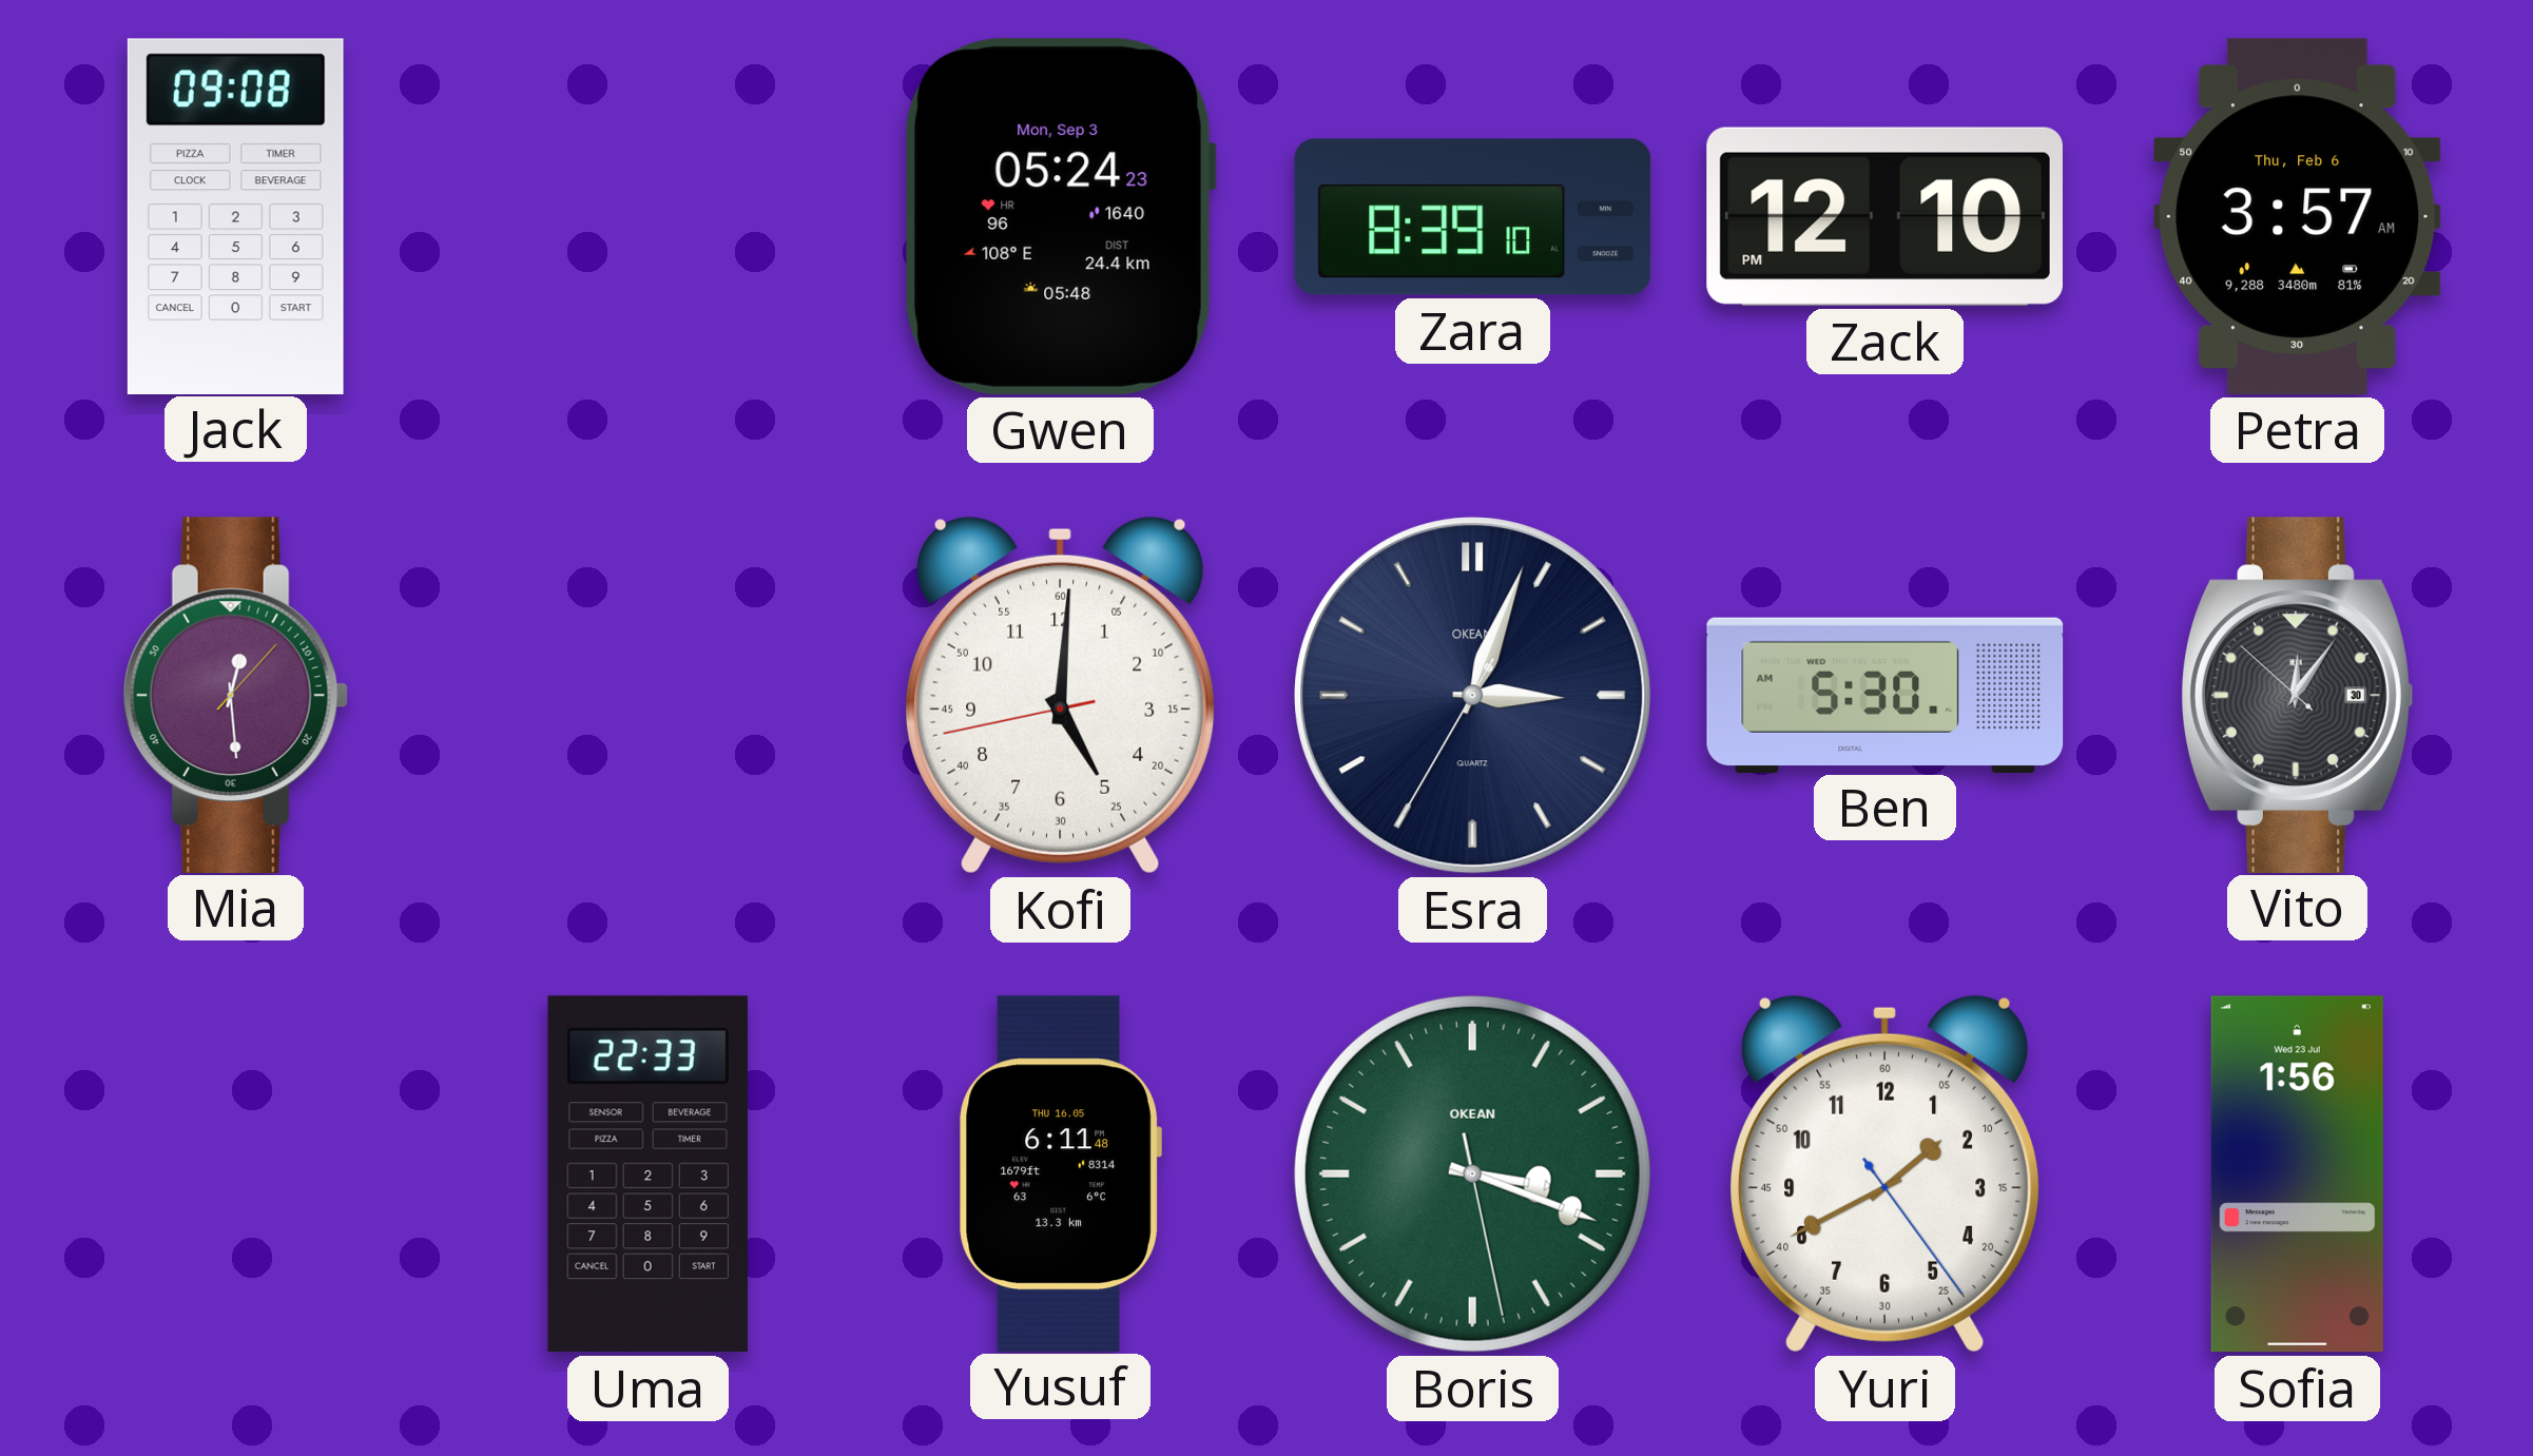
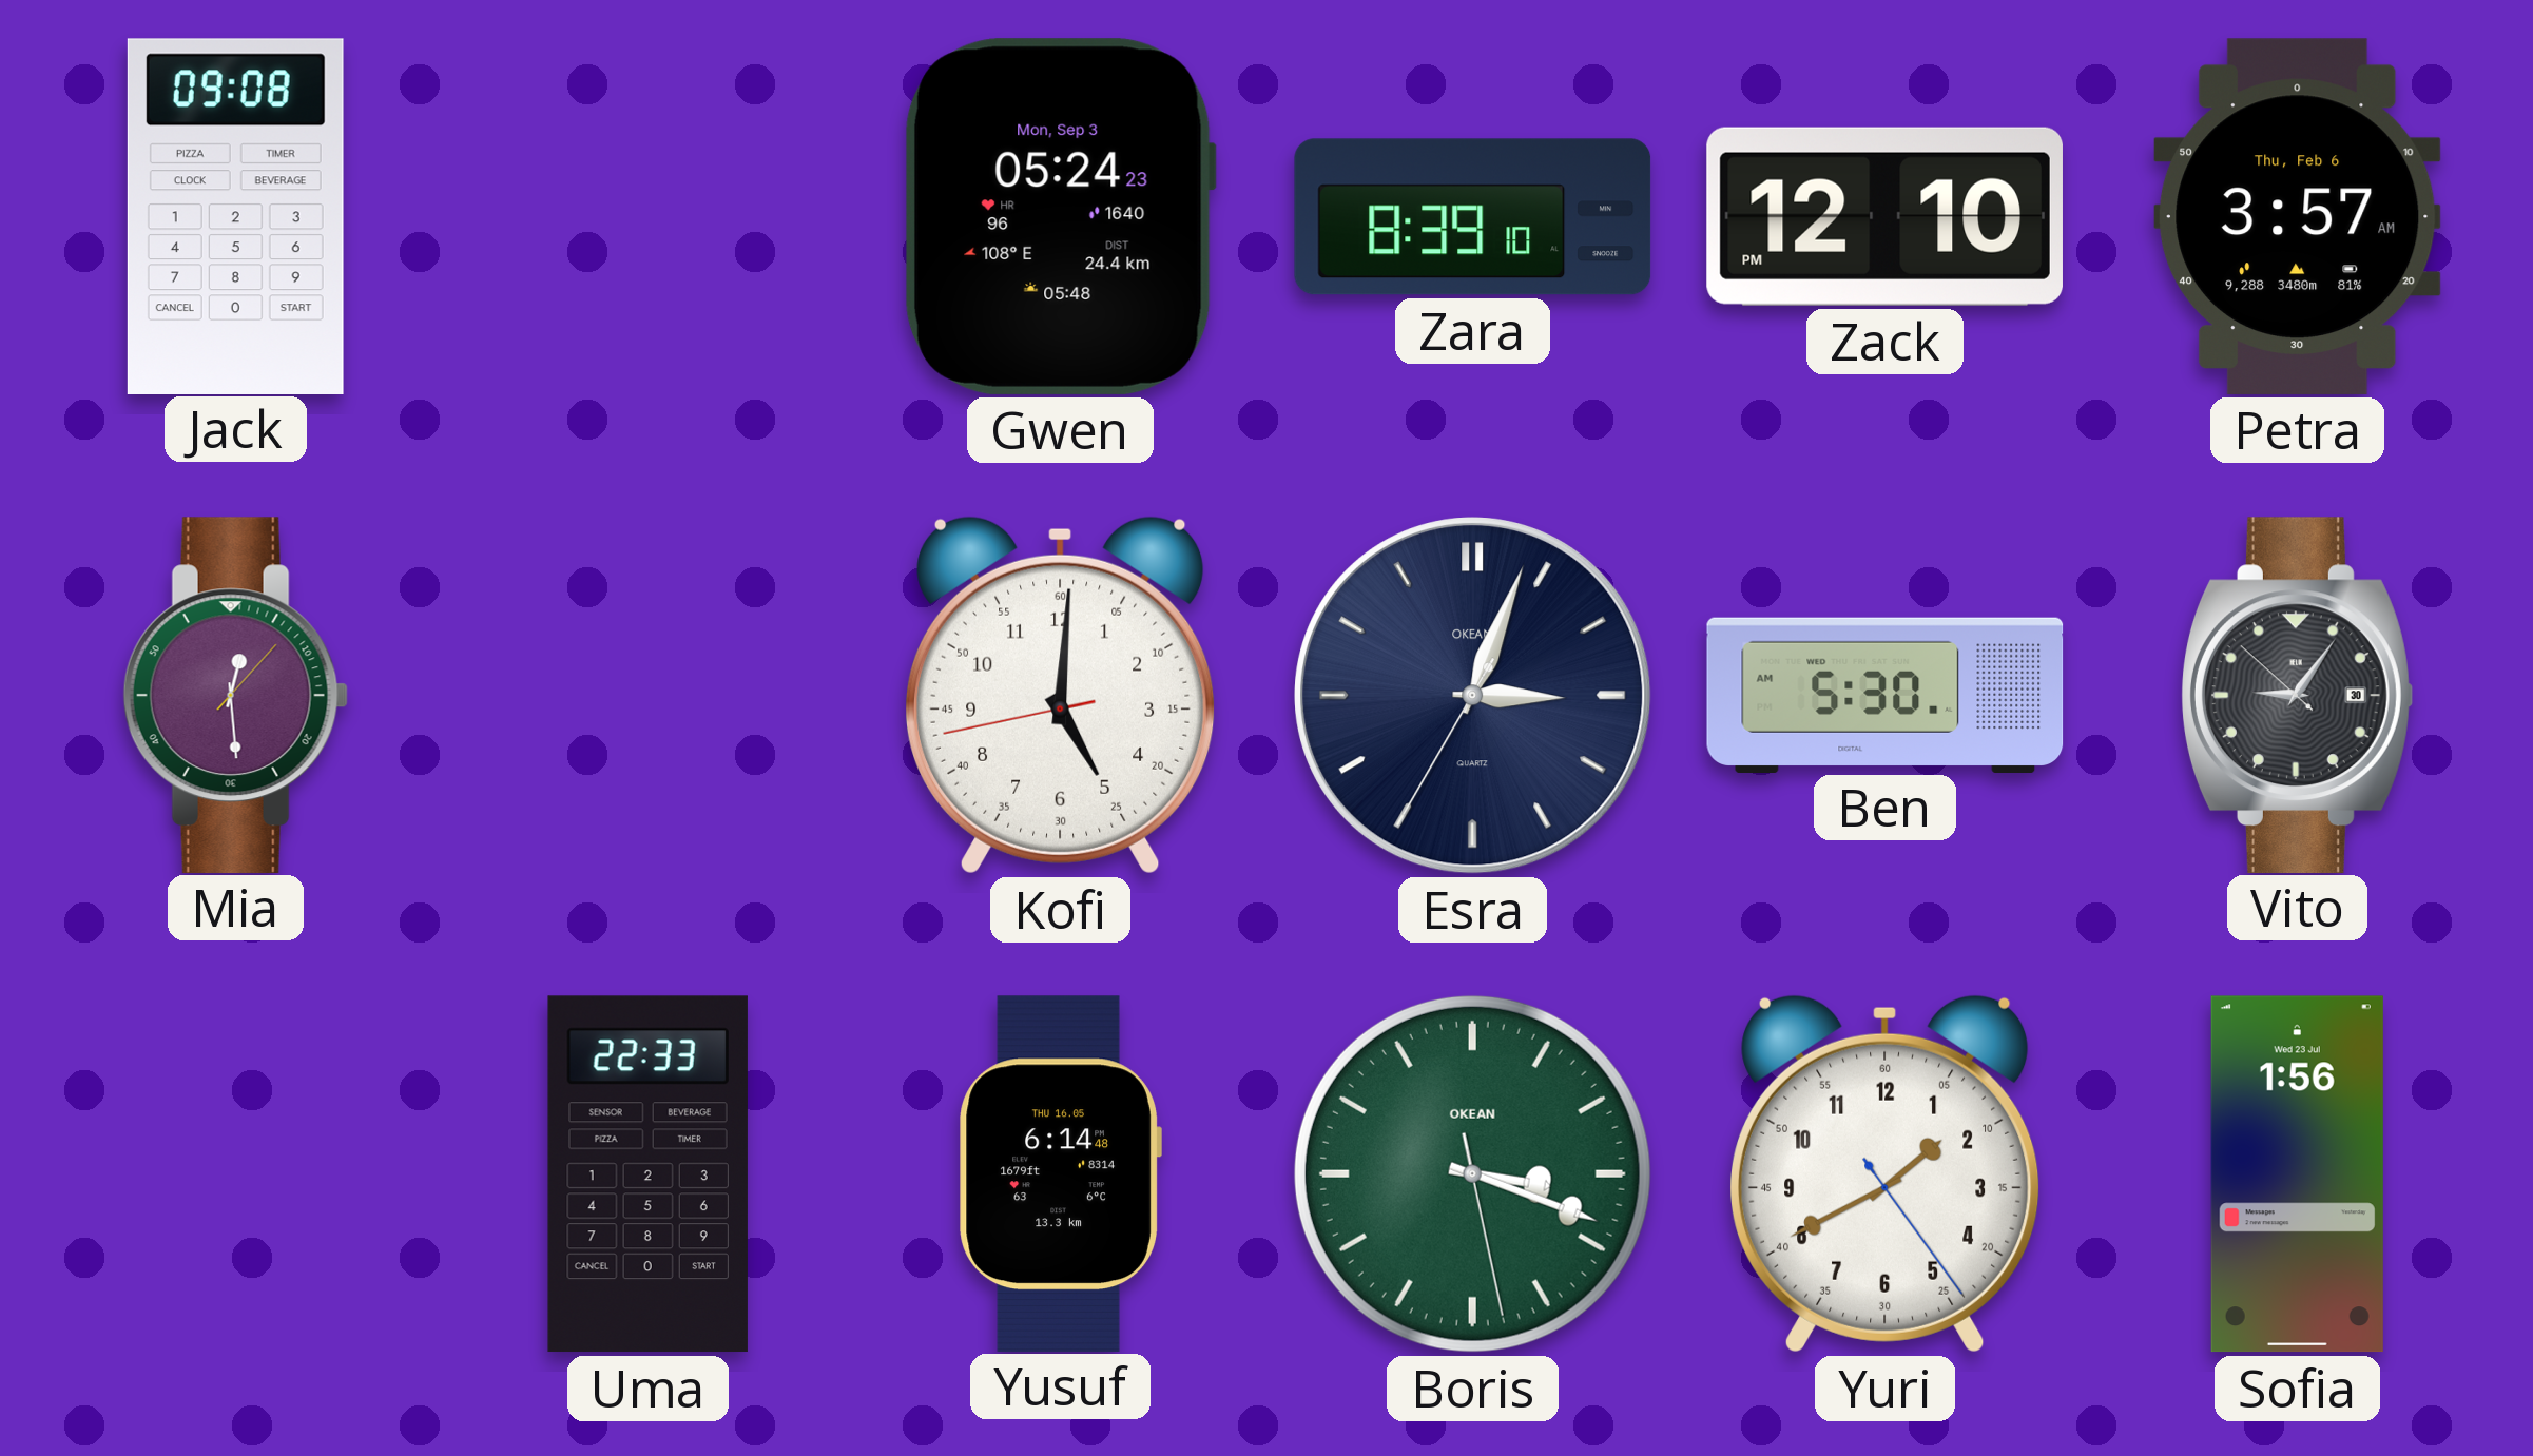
Vito: 12:05 -> 9:05
Yusuf: 6:11 -> 6:14
